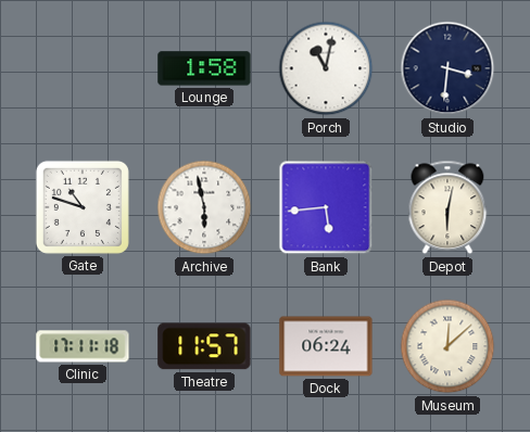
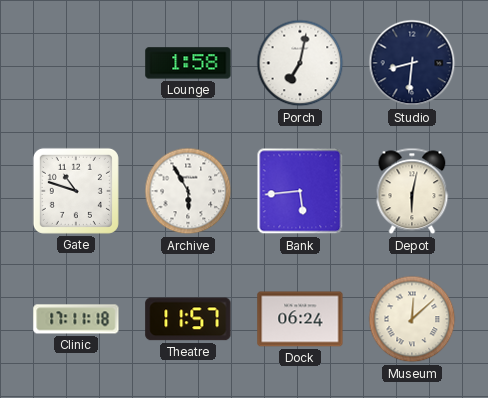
Porch: 11:02 -> 7:02
Studio: 3:31 -> 8:31
Archive: 5:58 -> 5:55
